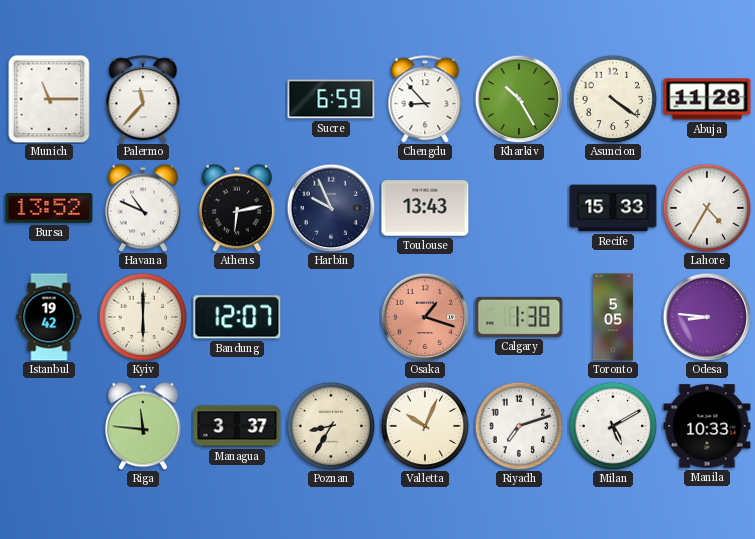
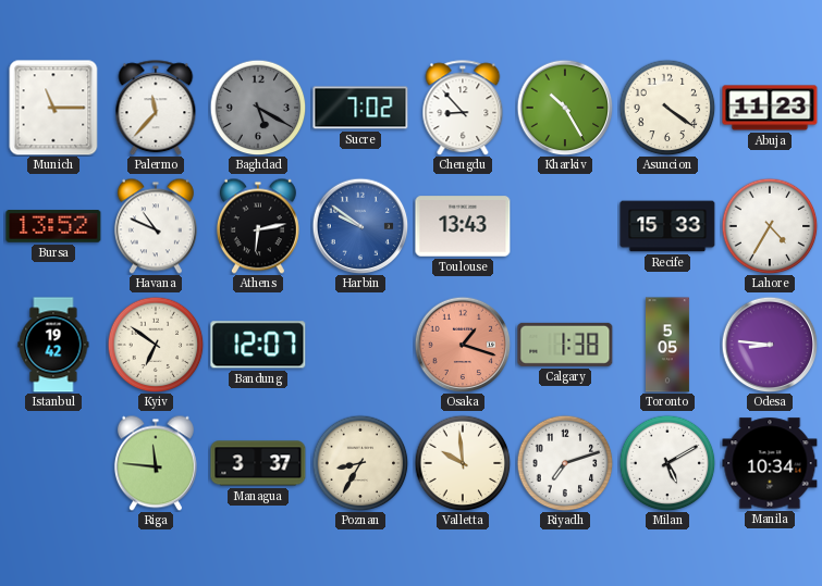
Baghdad: none -> 5:20
Sucre: 6:59 -> 7:02
Abuja: 11:28 -> 11:23
Harbin: 9:56 -> 9:51
Harbin dial: navy -> blue
Kyiv: 6:00 -> 6:51
Valletta: 10:04 -> 9:59
Manila: 10:33 -> 10:34
